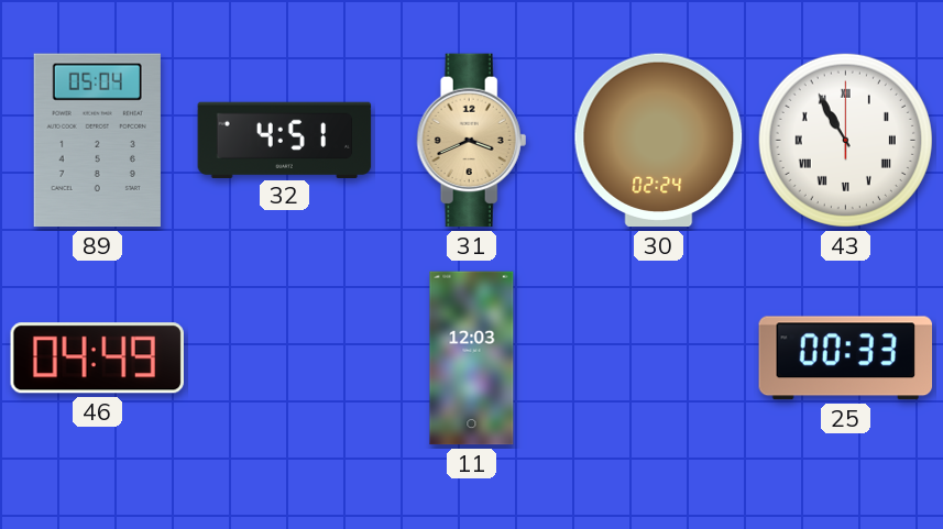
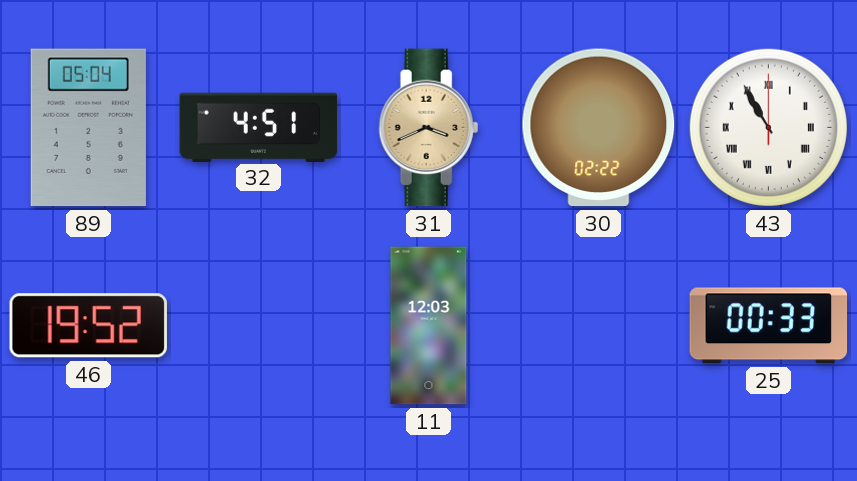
30: 02:24 -> 02:22
46: 04:49 -> 19:52
